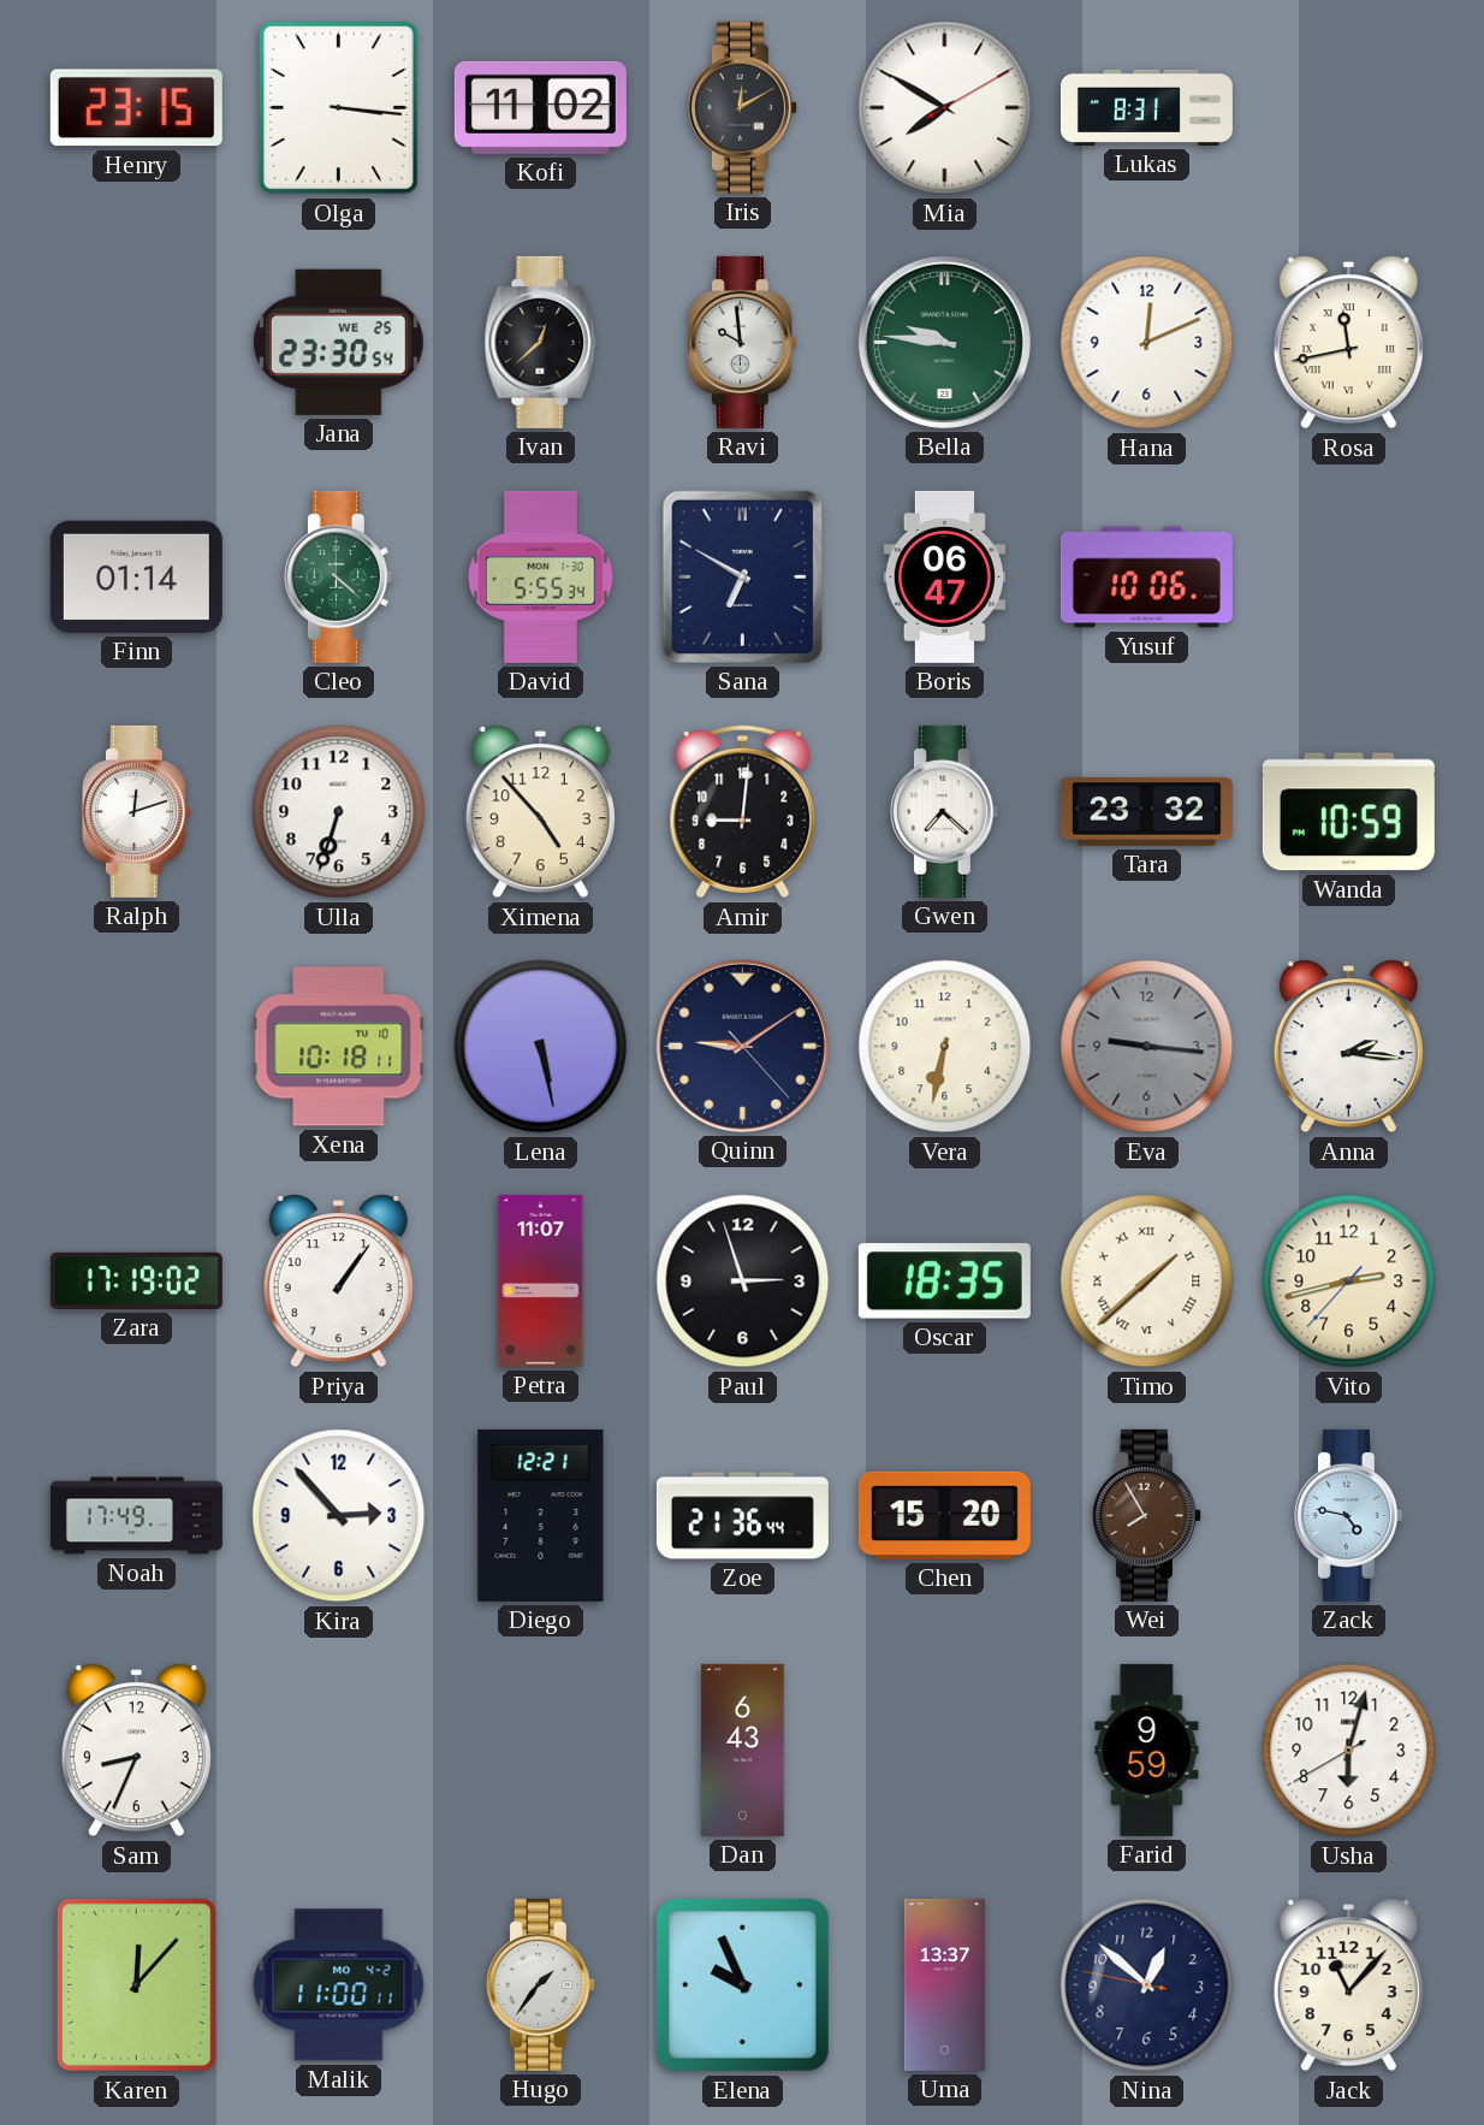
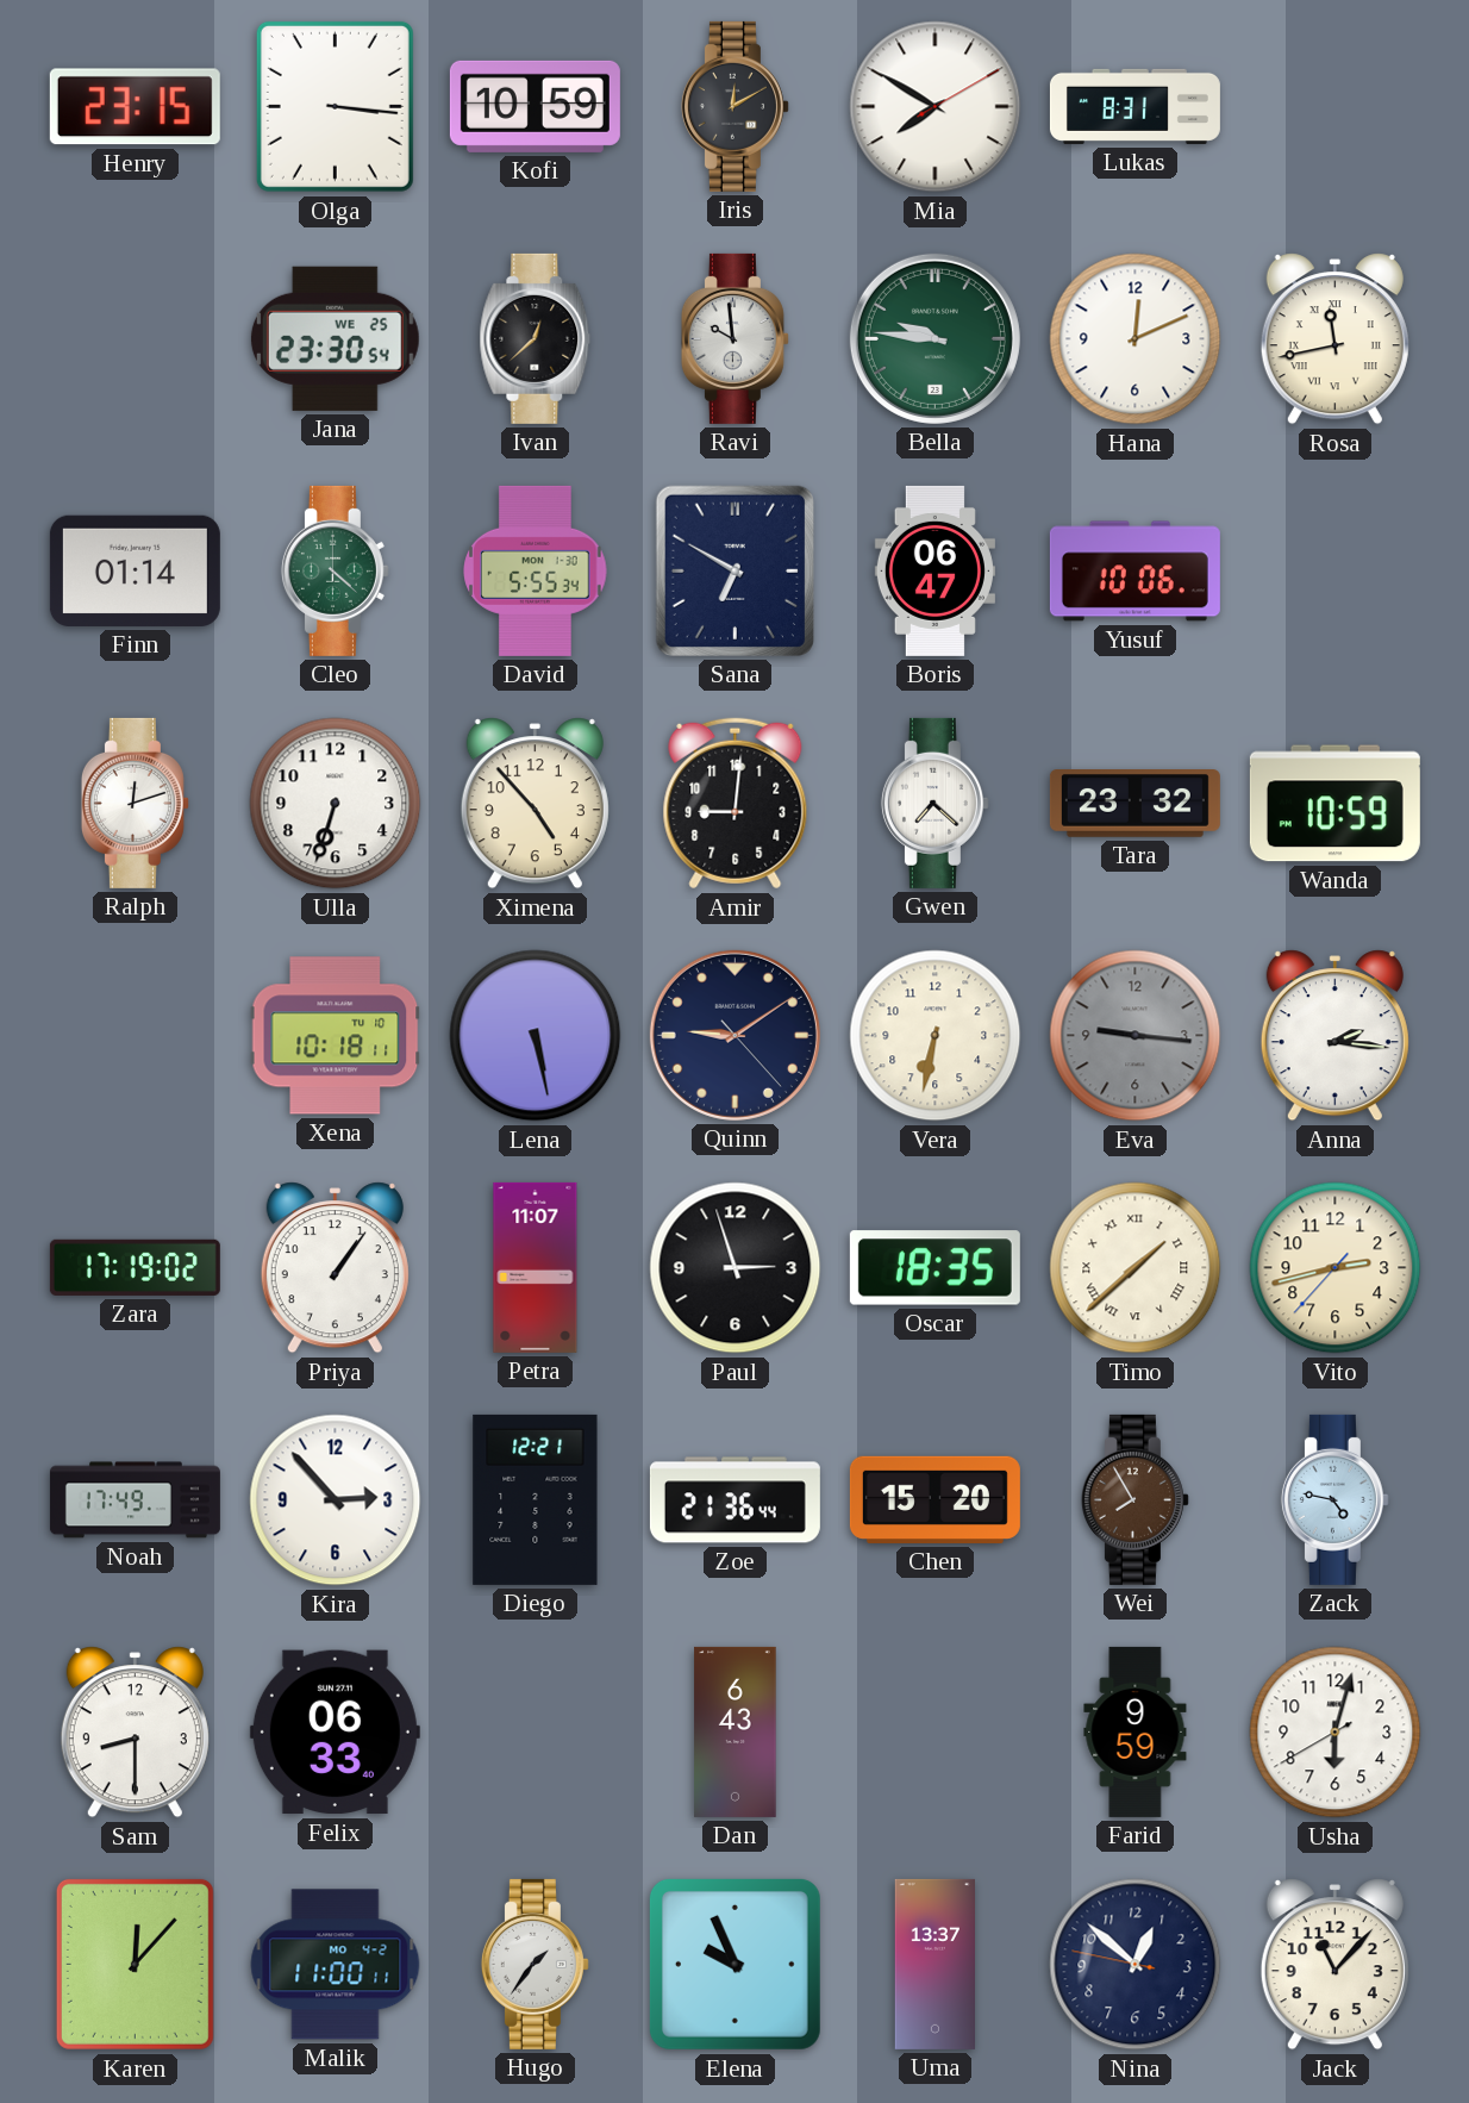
Kofi: 11:02 -> 10:59
Sam: 8:34 -> 8:30
Felix: none -> 06:33
